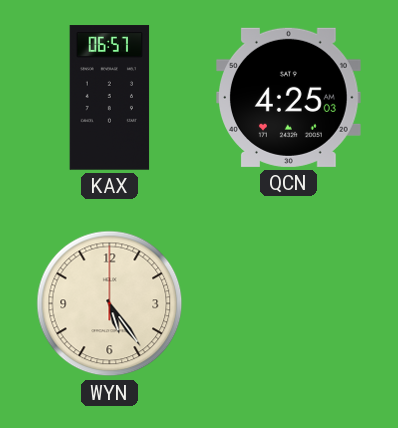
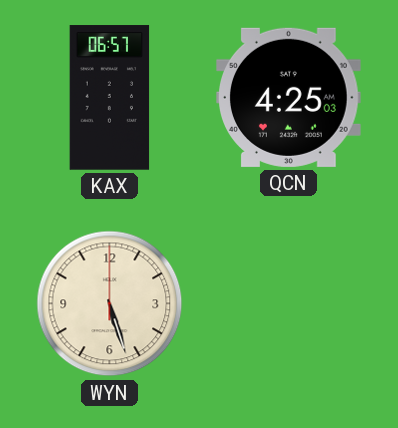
WYN: 5:24 -> 5:27
